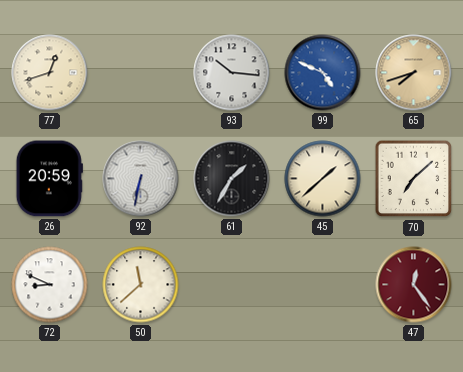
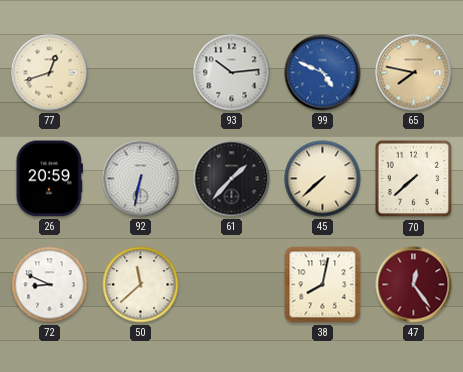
93: 10:16 -> 10:14
65: 7:42 -> 7:47
61: 1:35 -> 1:37
45: 1:38 -> 7:38
70: 7:08 -> 7:38
38: none -> 8:02
